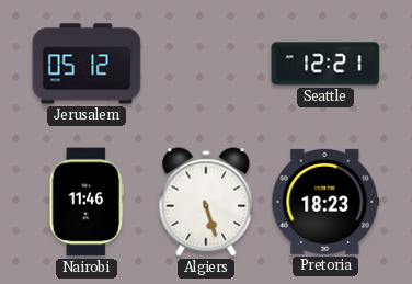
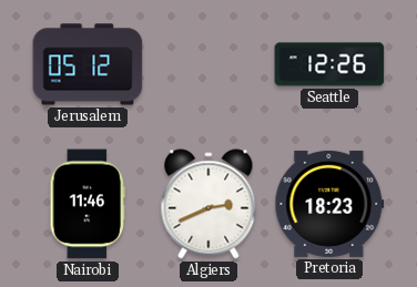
Seattle: 12:21 -> 12:26
Algiers: 5:27 -> 2:41
